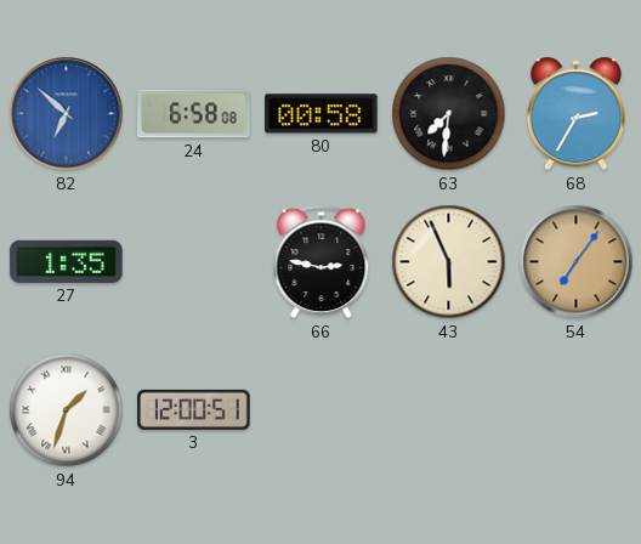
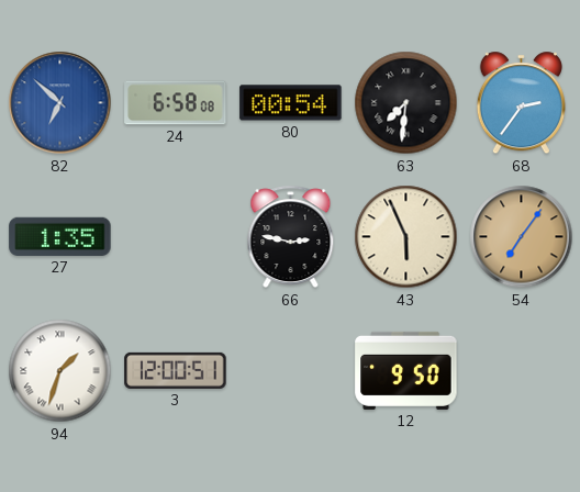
80: 00:58 -> 00:54
68: 2:35 -> 2:36
12: none -> 9:50
